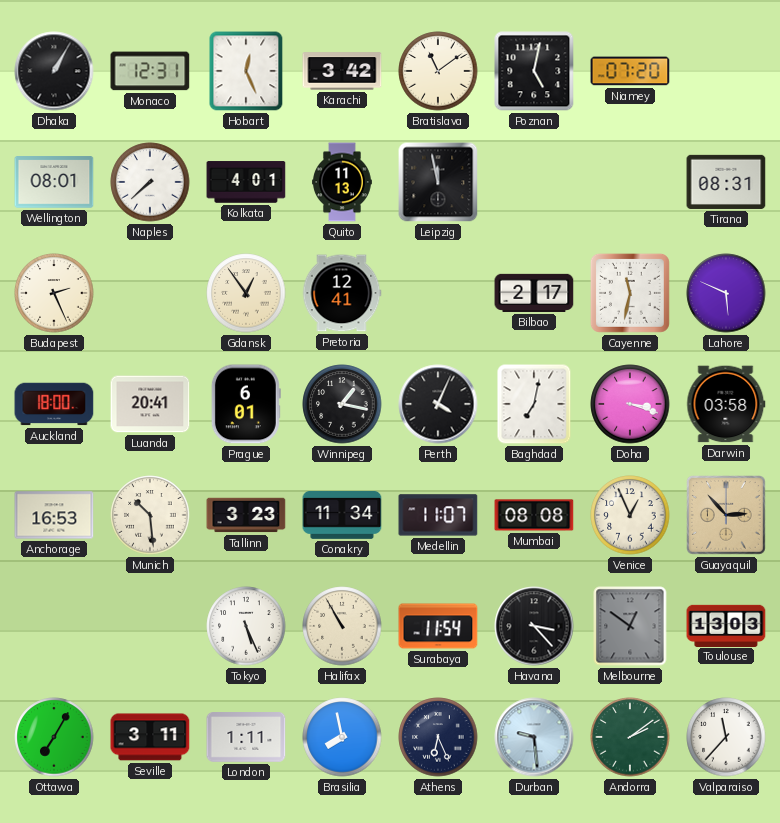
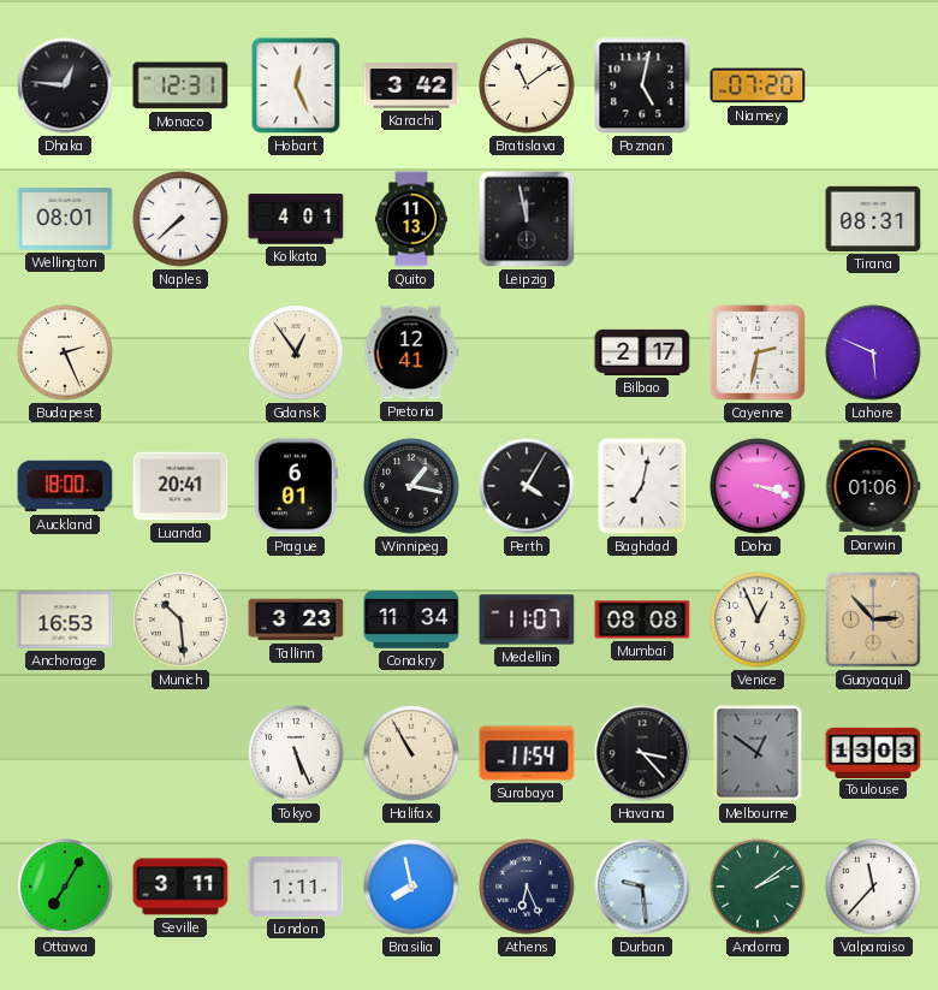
Dhaka: 1:05 -> 12:46
Cayenne: 11:32 -> 2:32
Perth: 4:04 -> 4:05
Darwin: 03:58 -> 01:06
